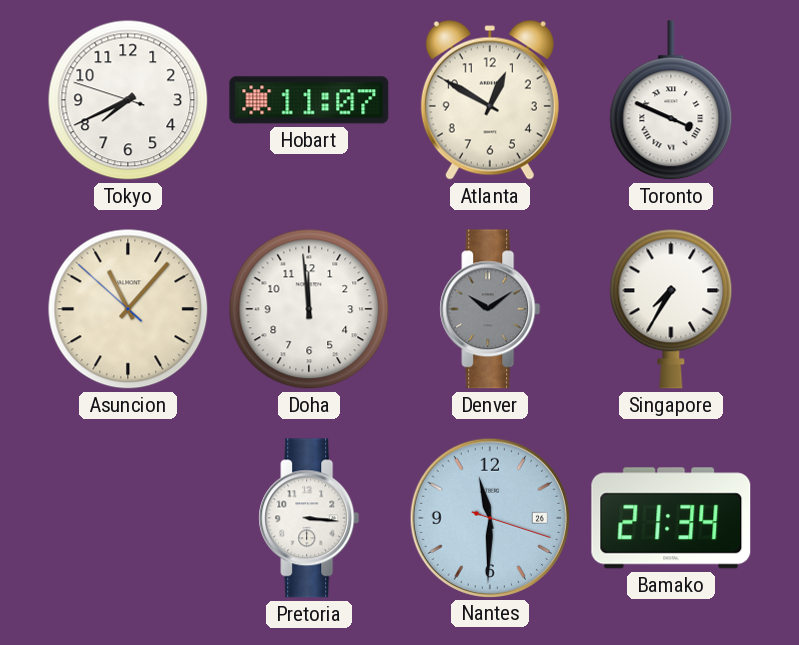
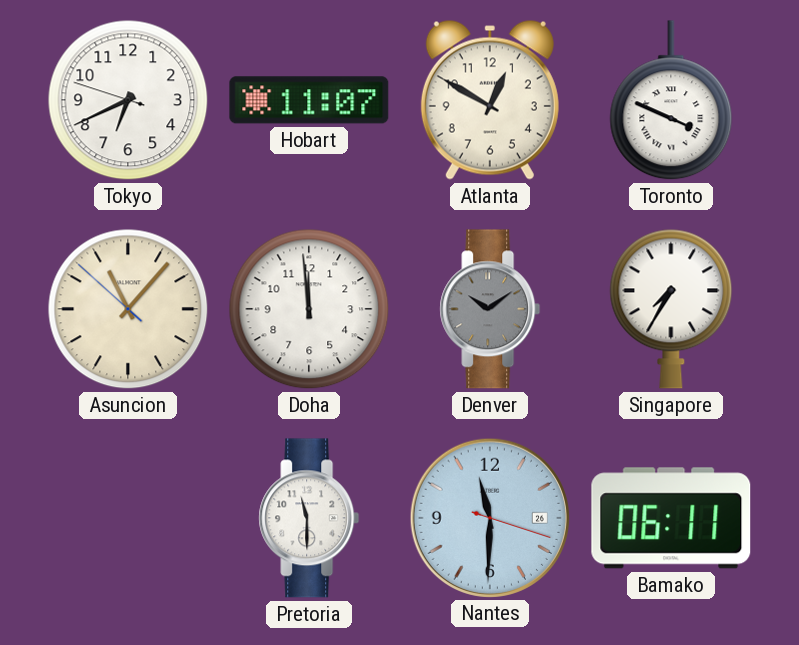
Tokyo: 7:40 -> 6:40
Pretoria: 3:16 -> 11:30
Bamako: 21:34 -> 06:11
